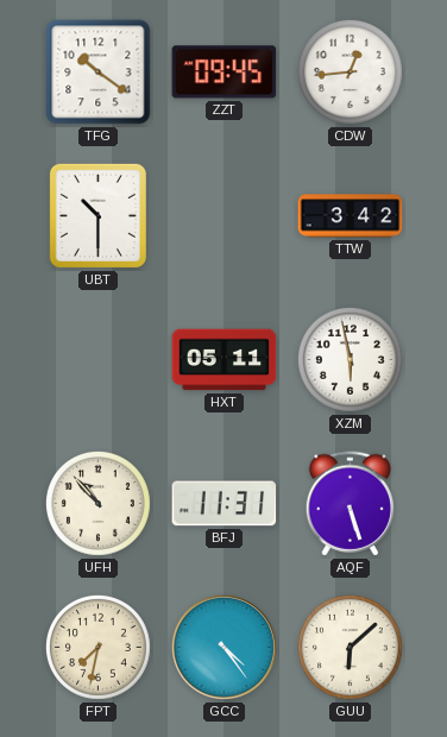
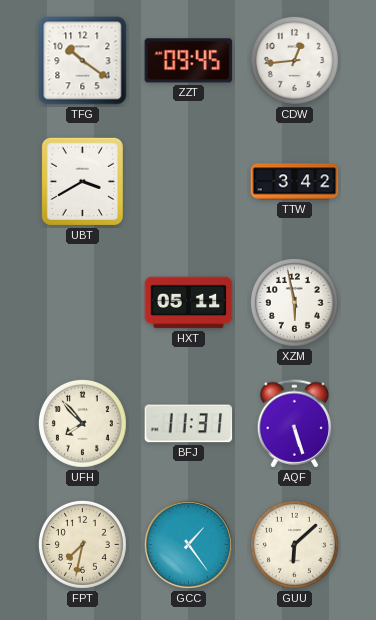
UBT: 10:30 -> 3:40
UFH: 10:53 -> 7:53
GCC: 4:24 -> 1:24
